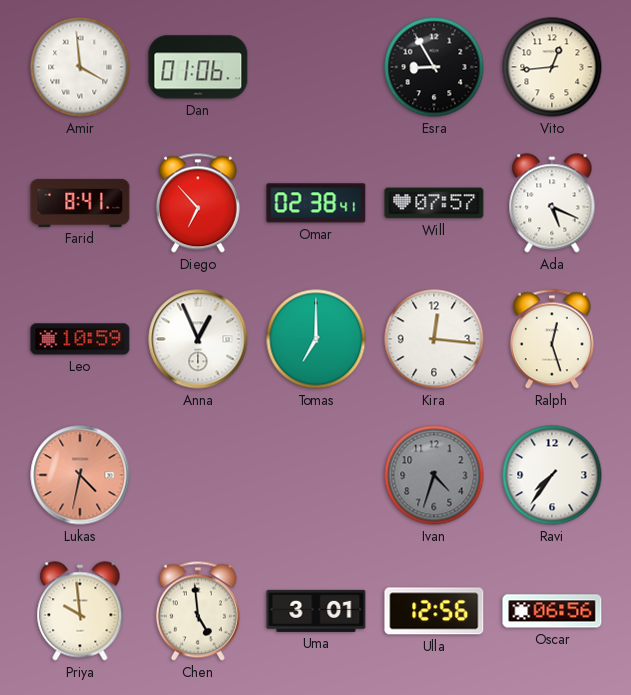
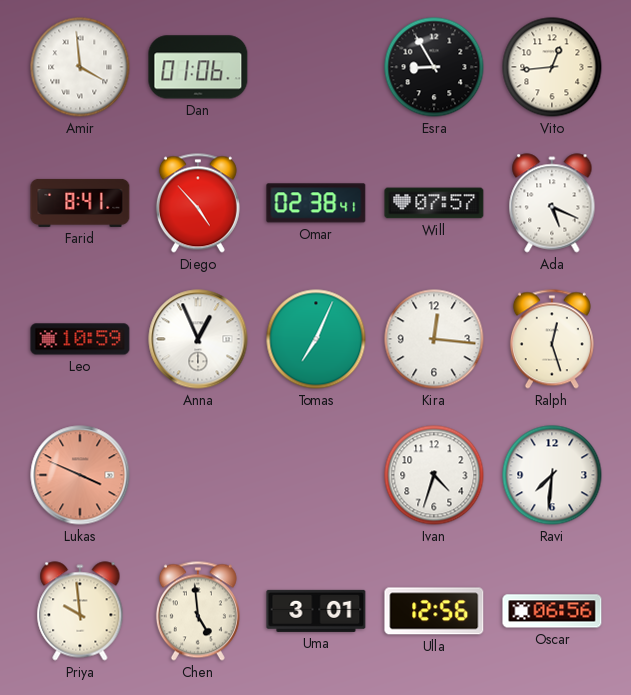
Diego: 6:53 -> 4:53
Tomas: 7:00 -> 7:04
Lukas: 4:32 -> 3:49
Ivan dial: grey -> white
Ravi: 7:36 -> 7:31
